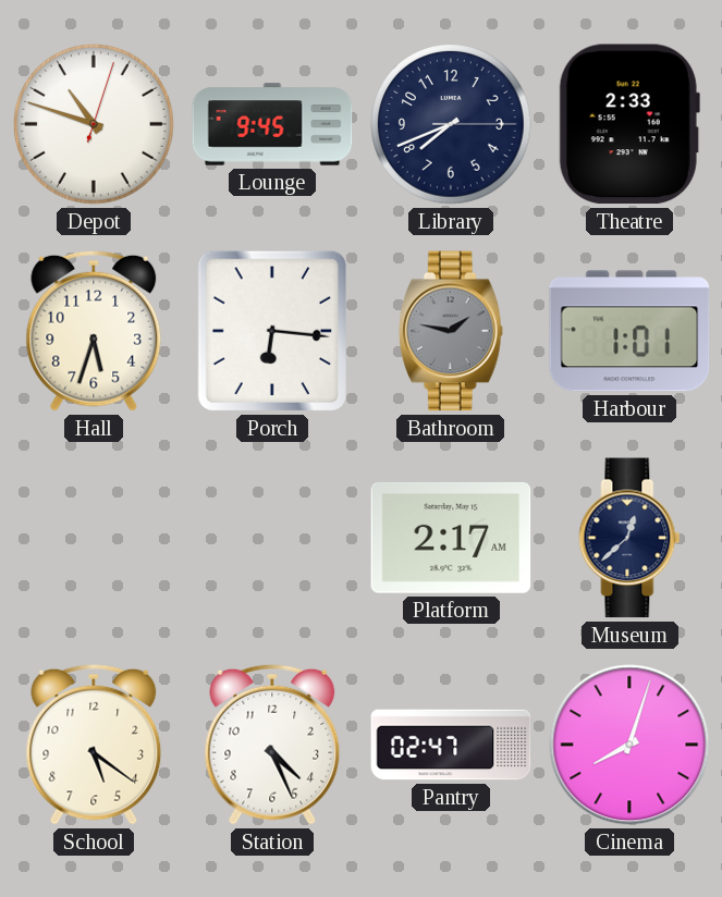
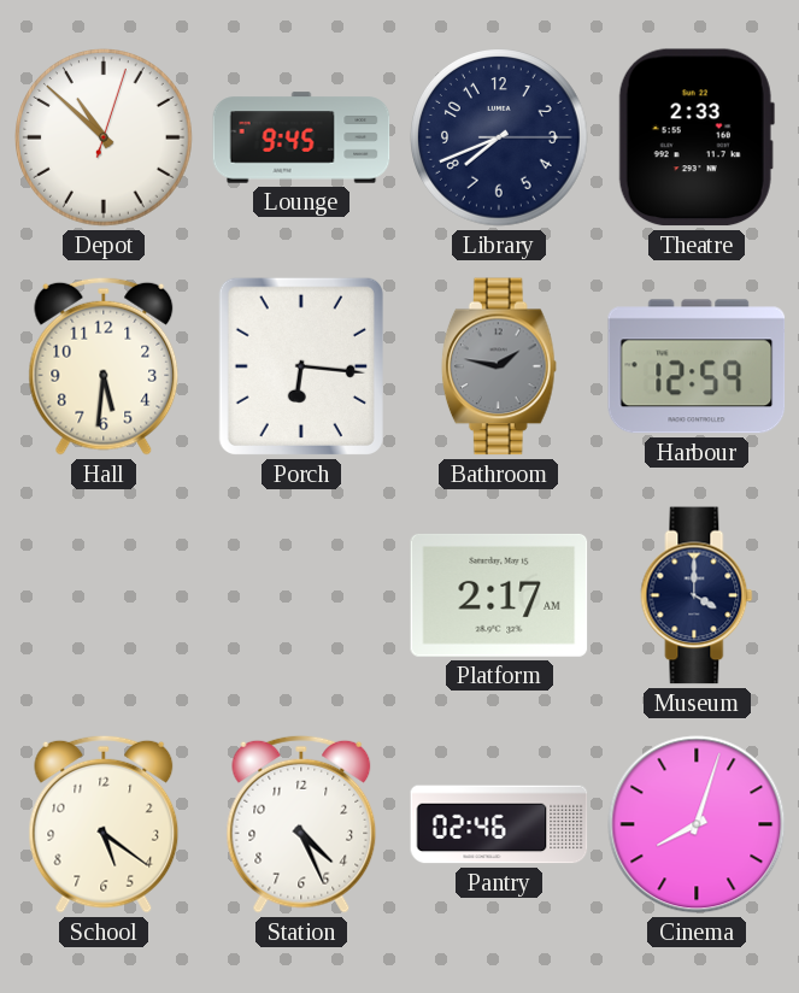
Depot: 10:48 -> 10:52
Hall: 5:33 -> 5:31
Harbour: 1:01 -> 12:59
Museum: 12:38 -> 4:00
Pantry: 02:47 -> 02:46
